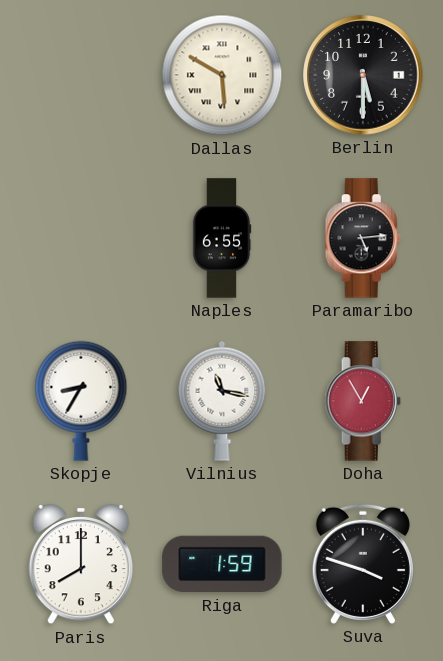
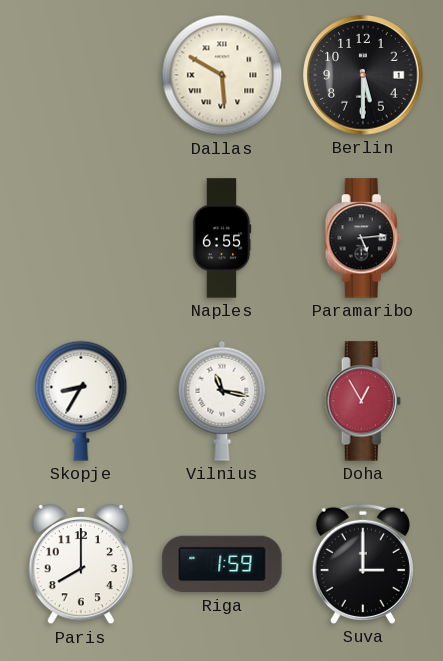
Suva: 3:48 -> 3:00
